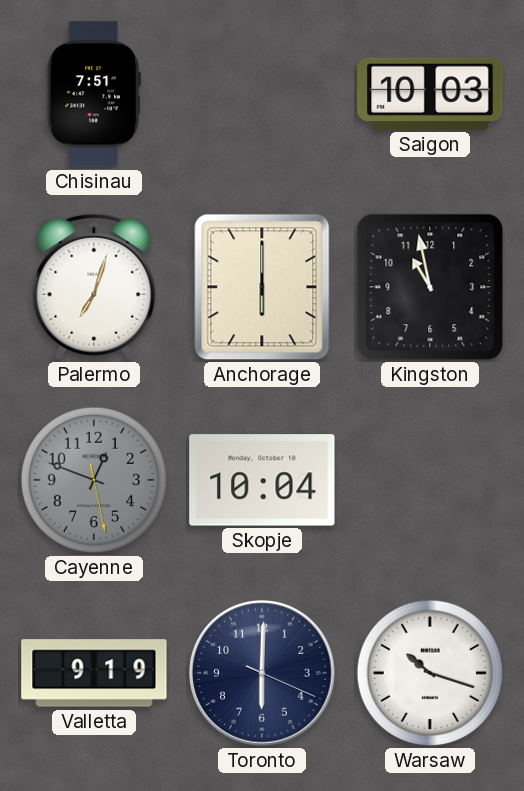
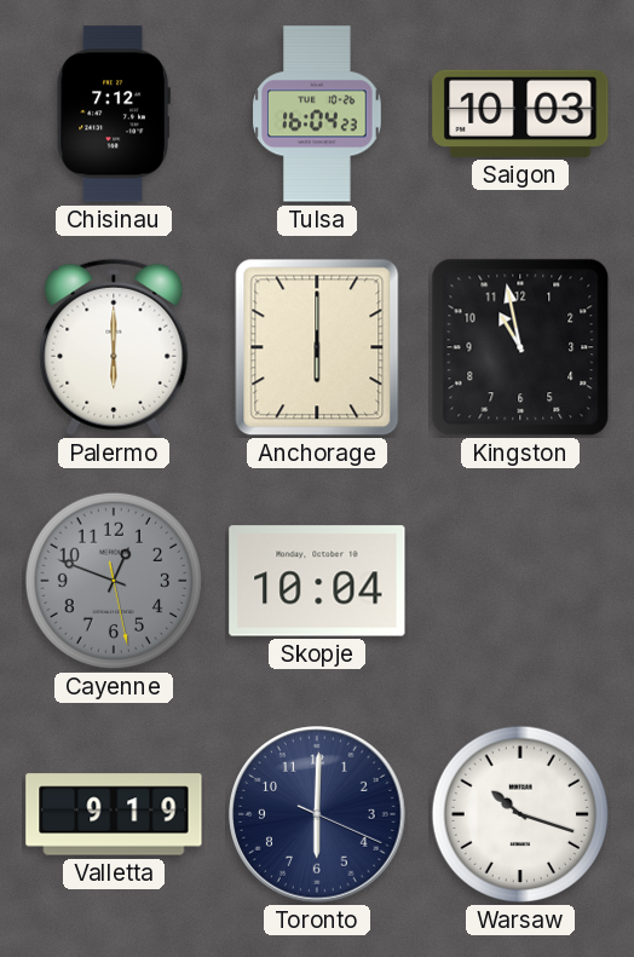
Chisinau: 7:51 -> 7:12
Tulsa: none -> 16:04
Palermo: 7:03 -> 6:00
